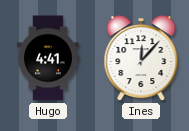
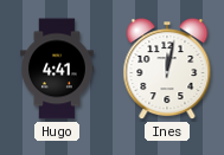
Ines: 12:07 -> 12:02
